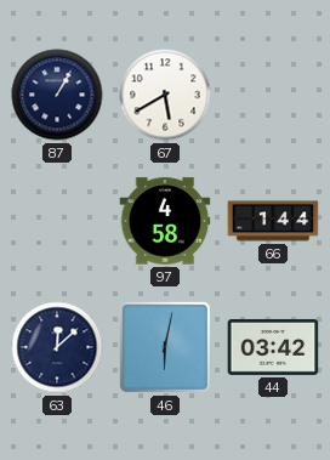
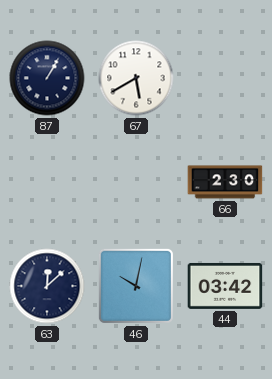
97: 4:58 -> none
66: 1:44 -> 2:30
46: 6:02 -> 10:02
